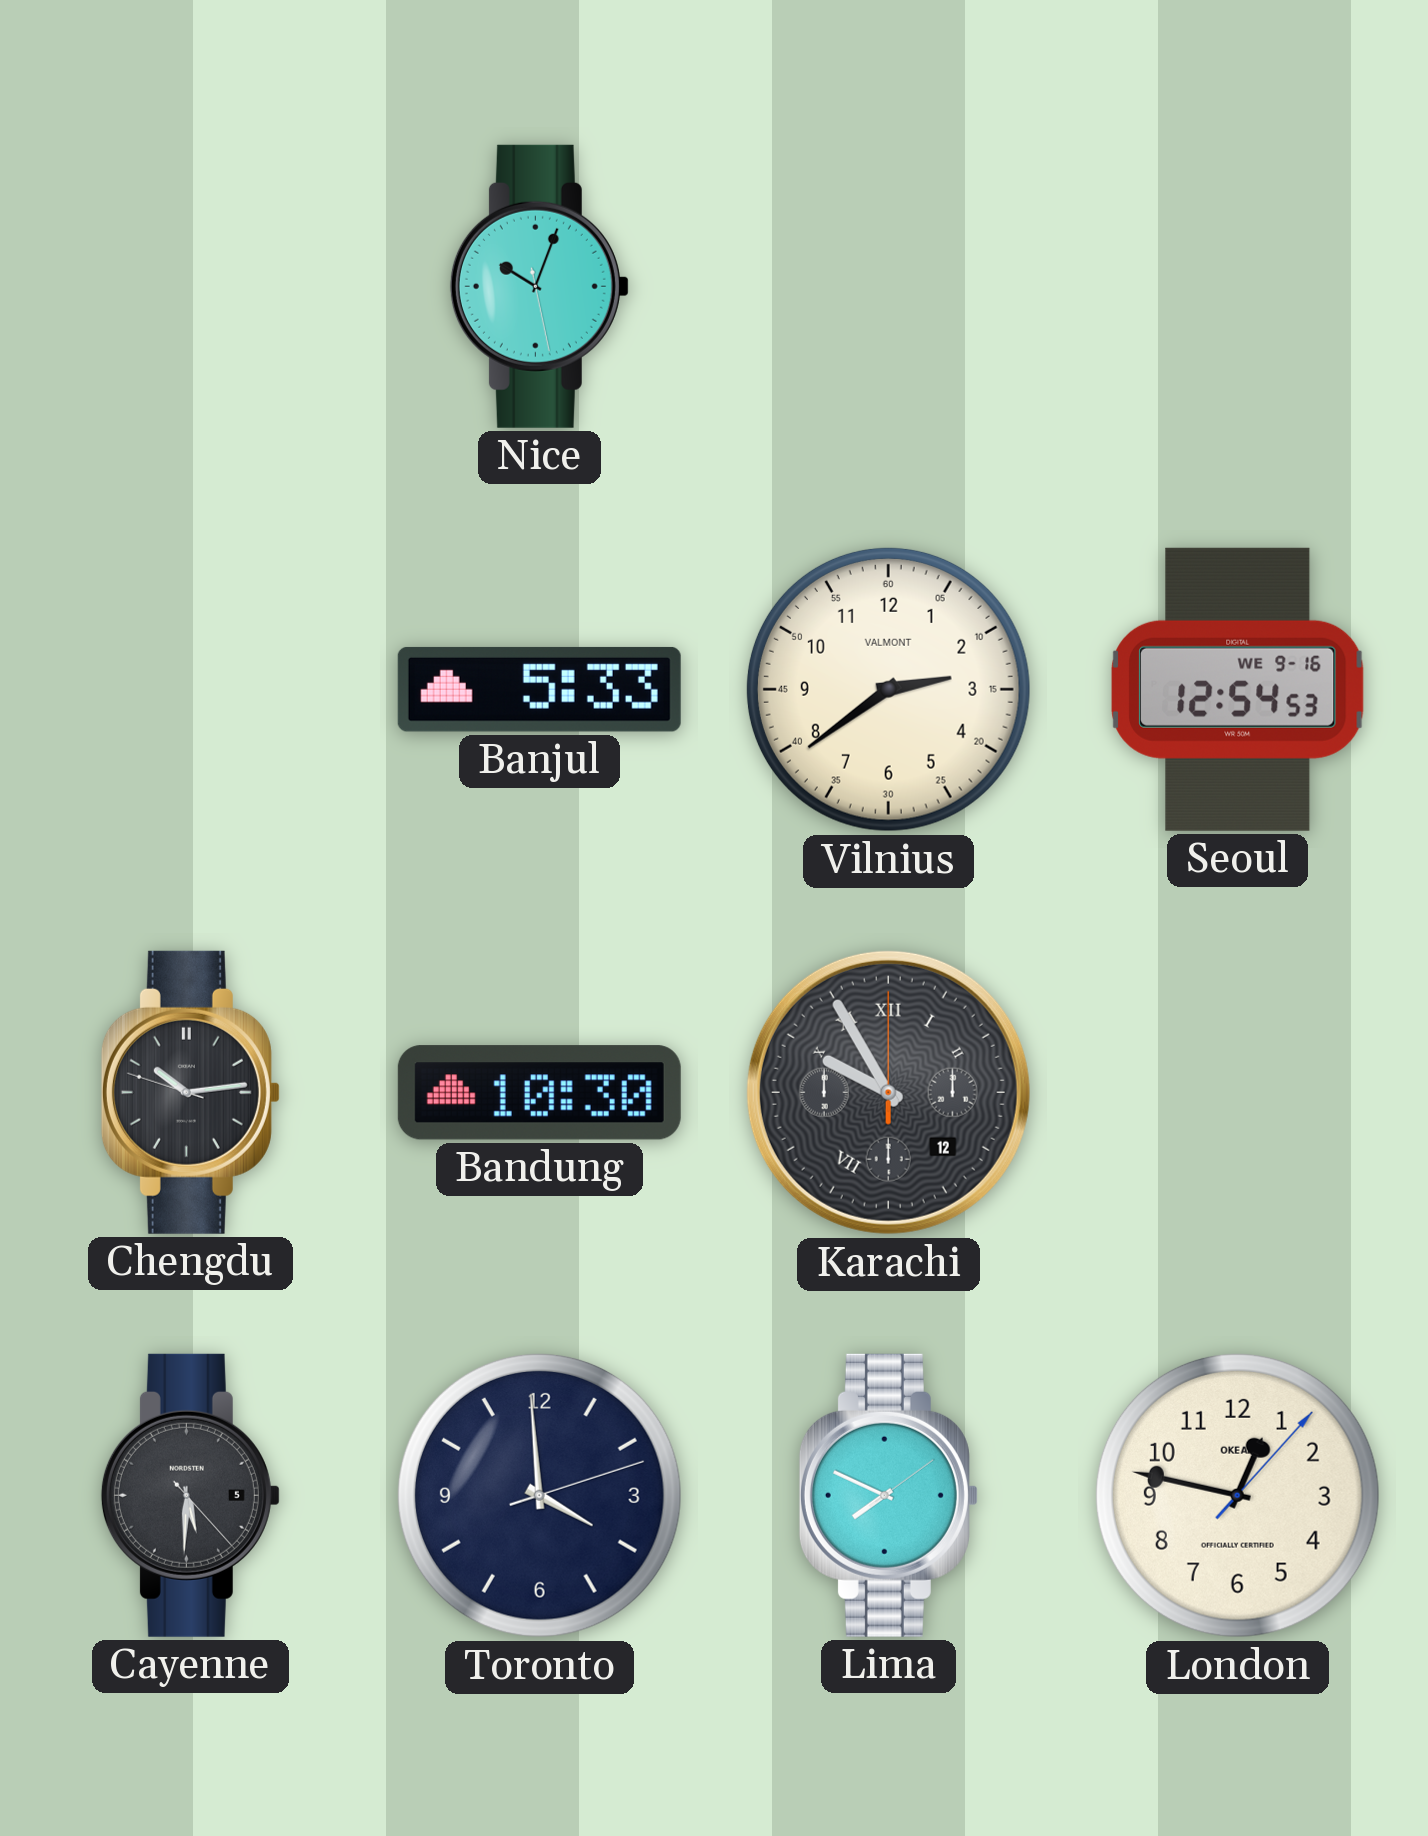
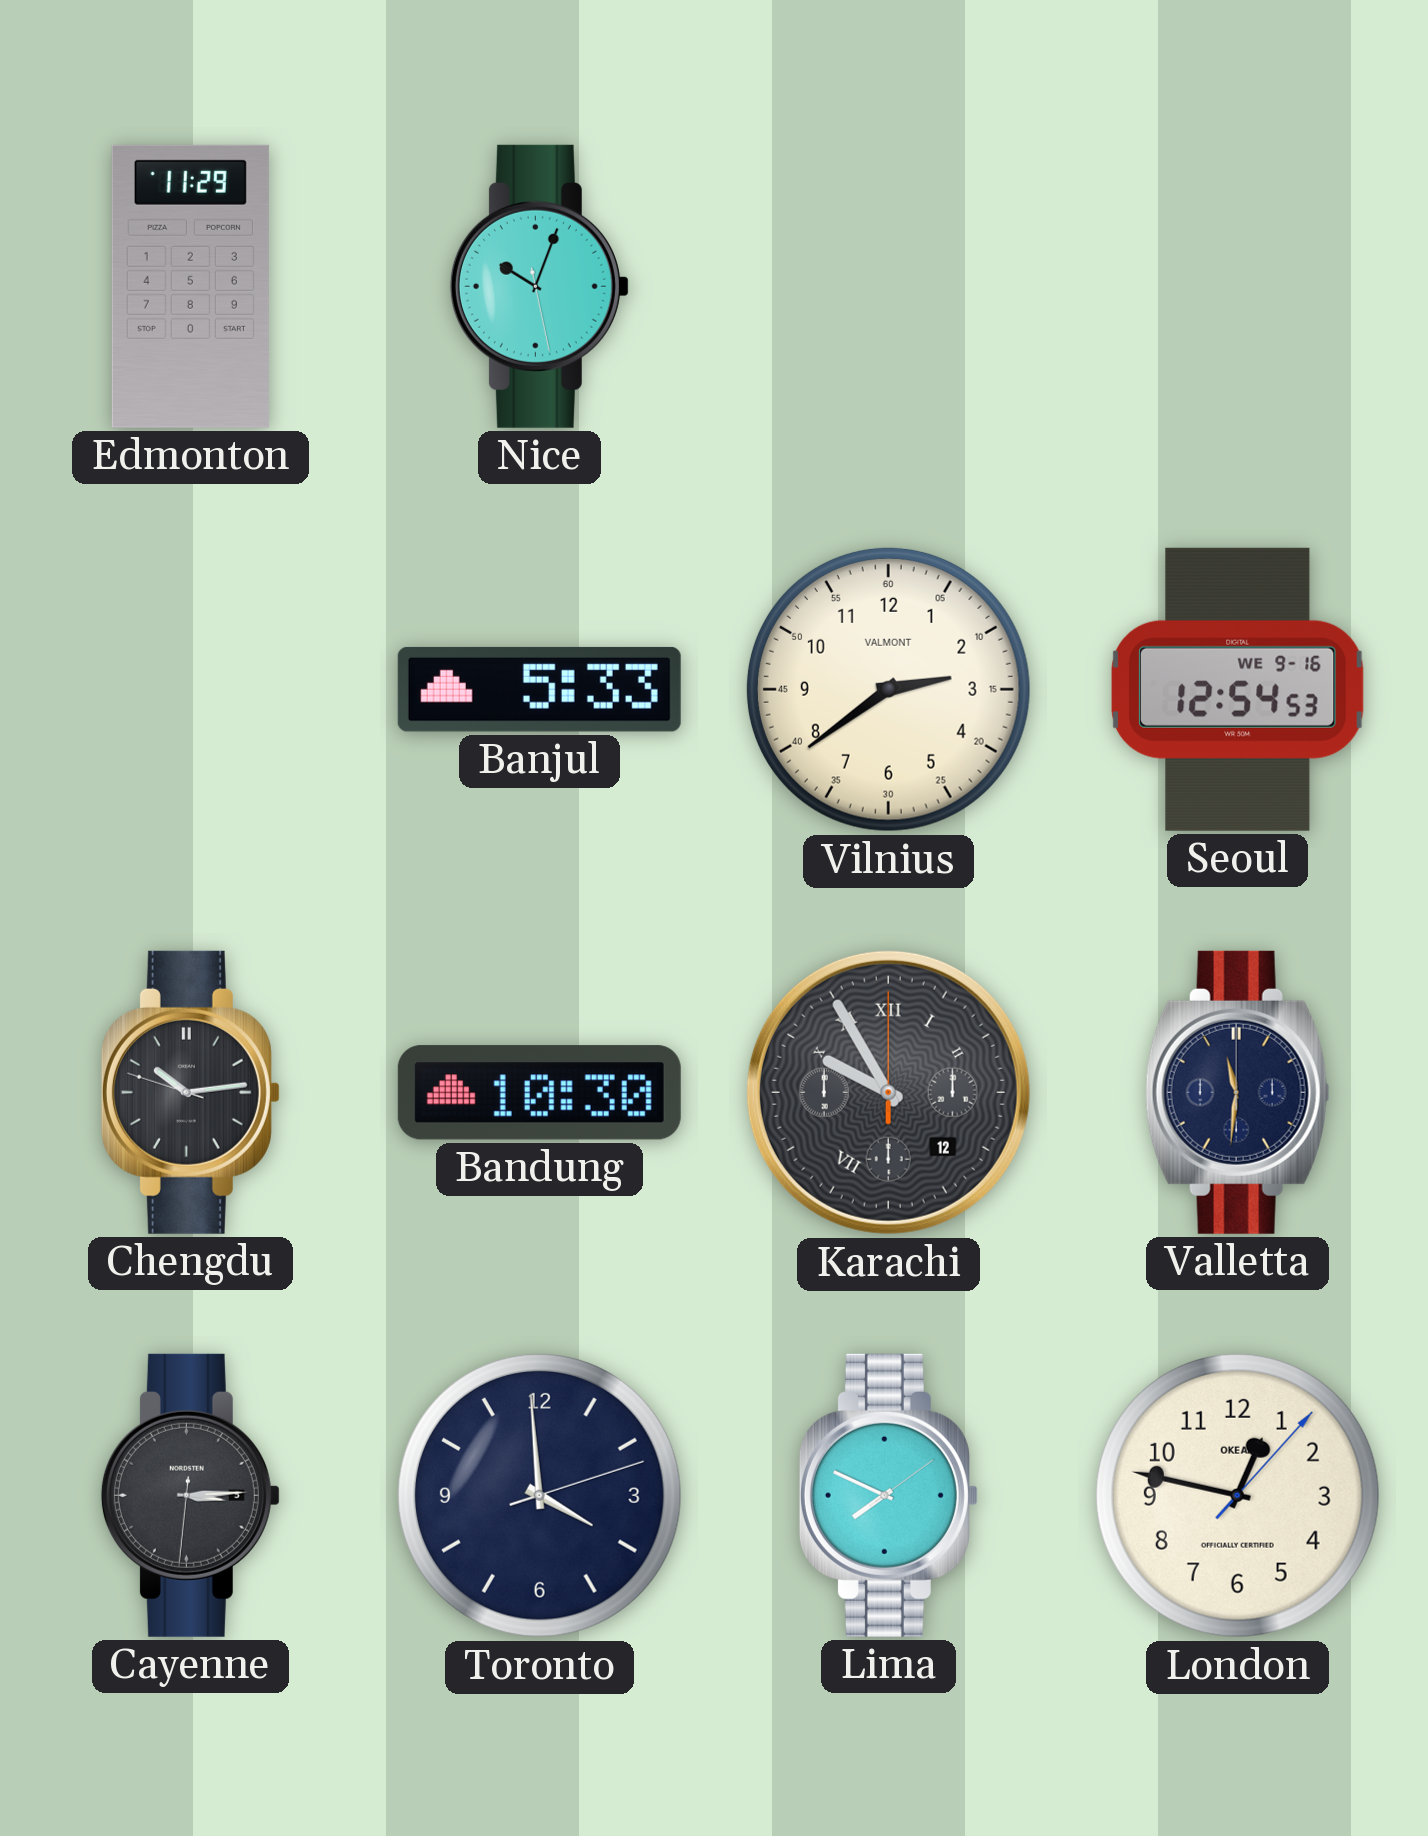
Edmonton: none -> 11:29
Valletta: none -> 11:31
Cayenne: 5:30 -> 3:14
